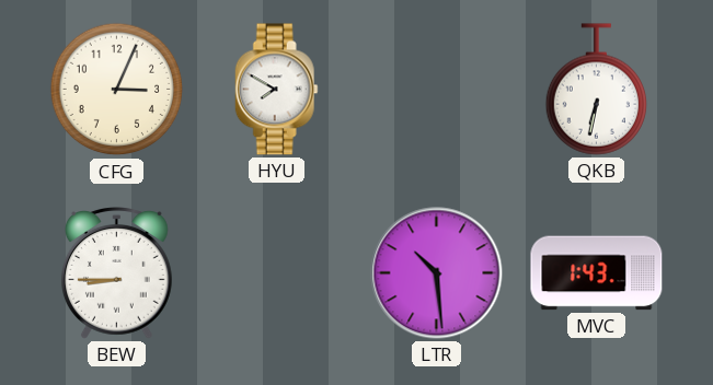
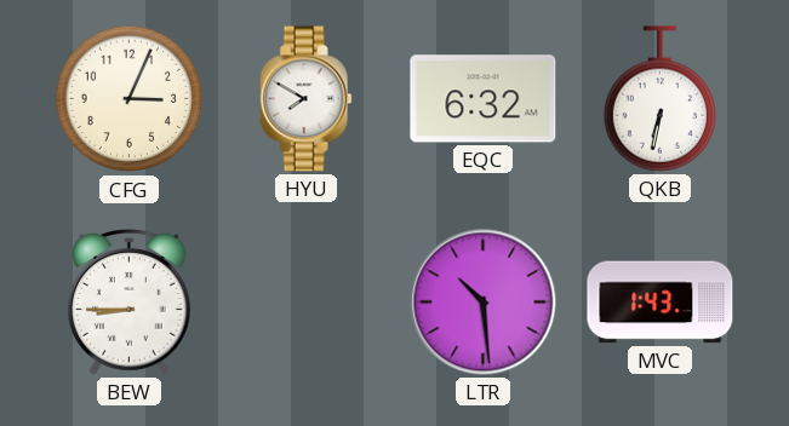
EQC: none -> 6:32
